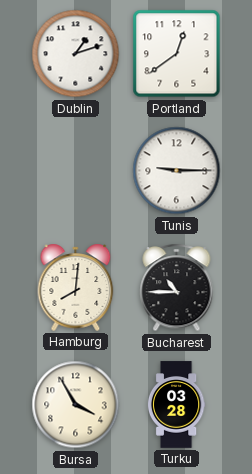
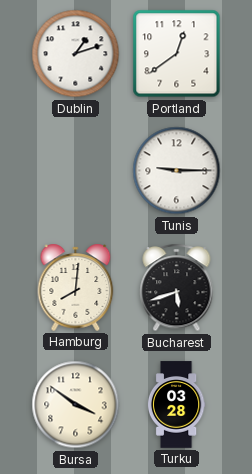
Bucharest: 10:45 -> 5:42
Bursa: 3:55 -> 3:51
